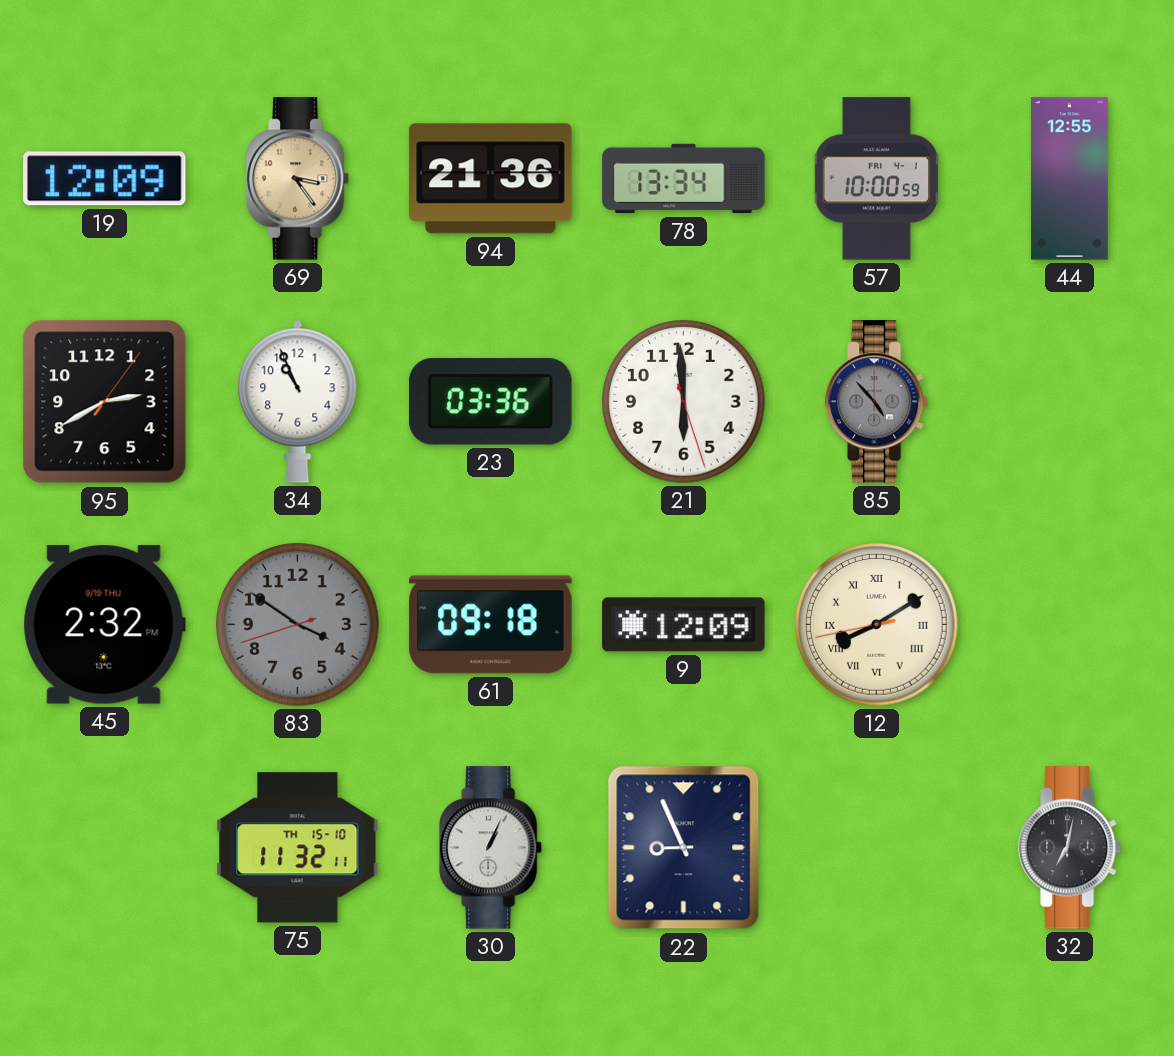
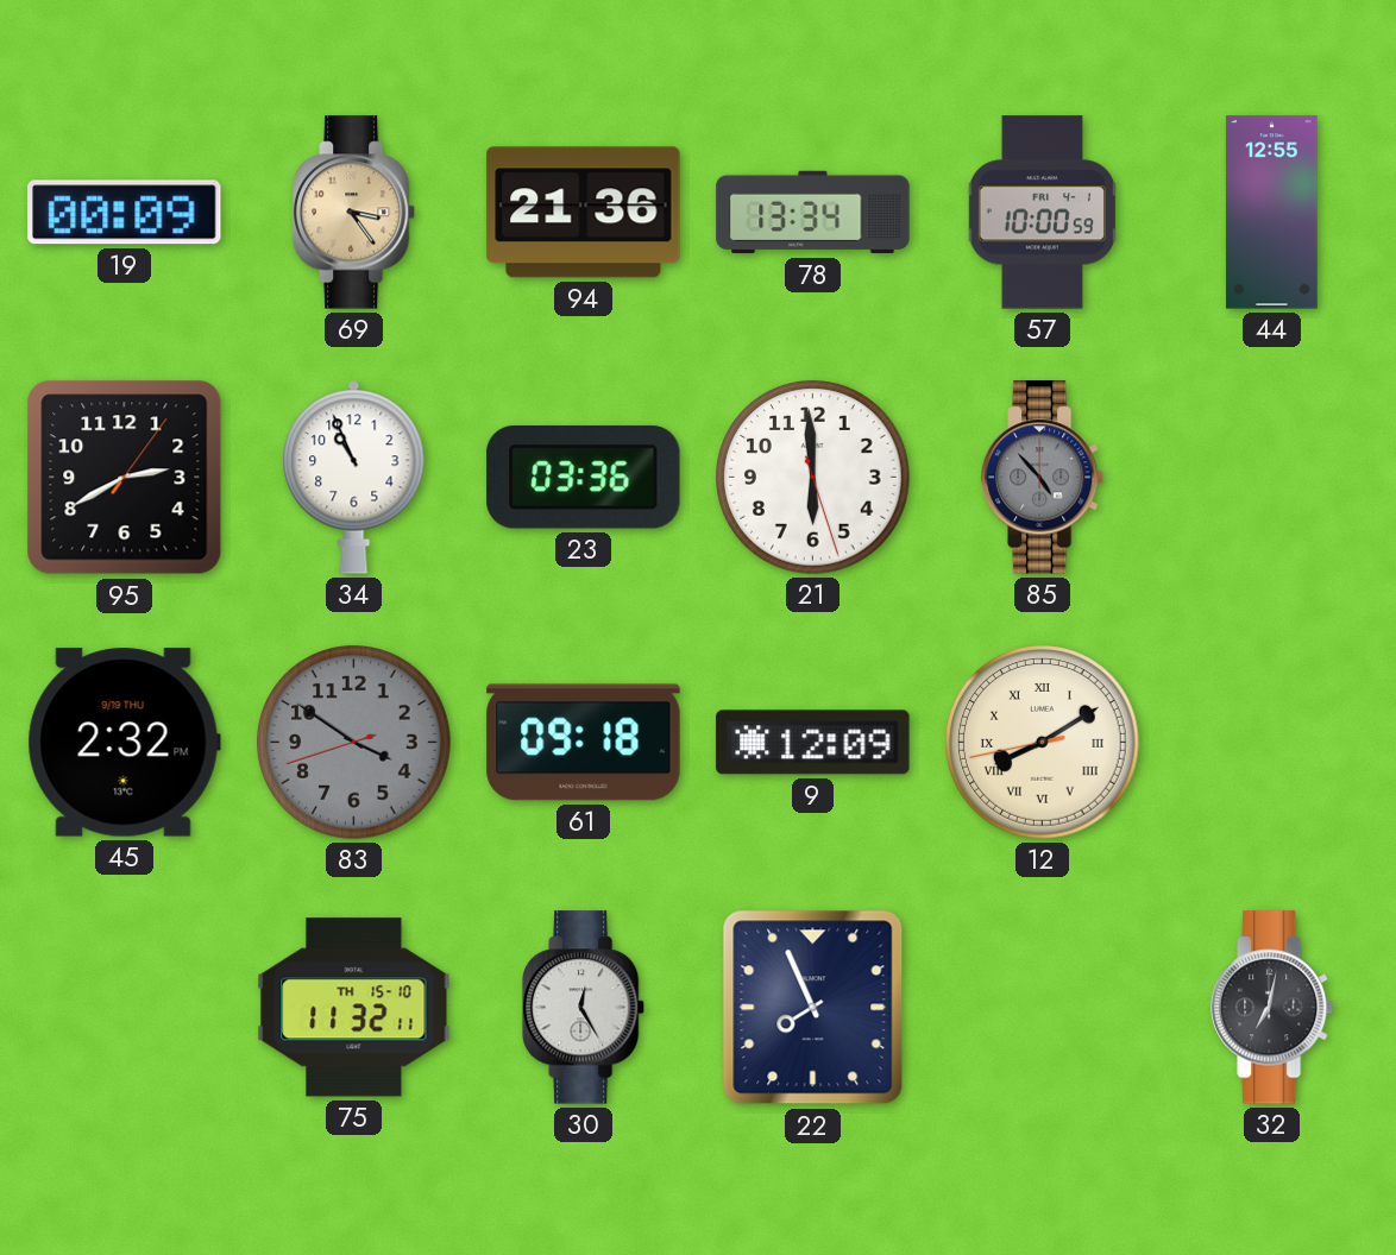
19: 12:09 -> 00:09
30: 1:04 -> 12:25
22: 8:56 -> 7:56
